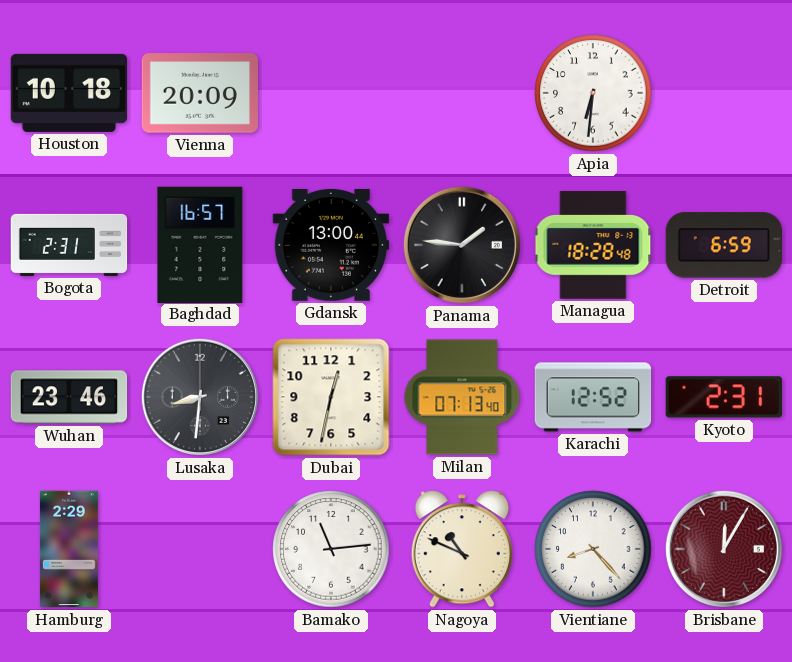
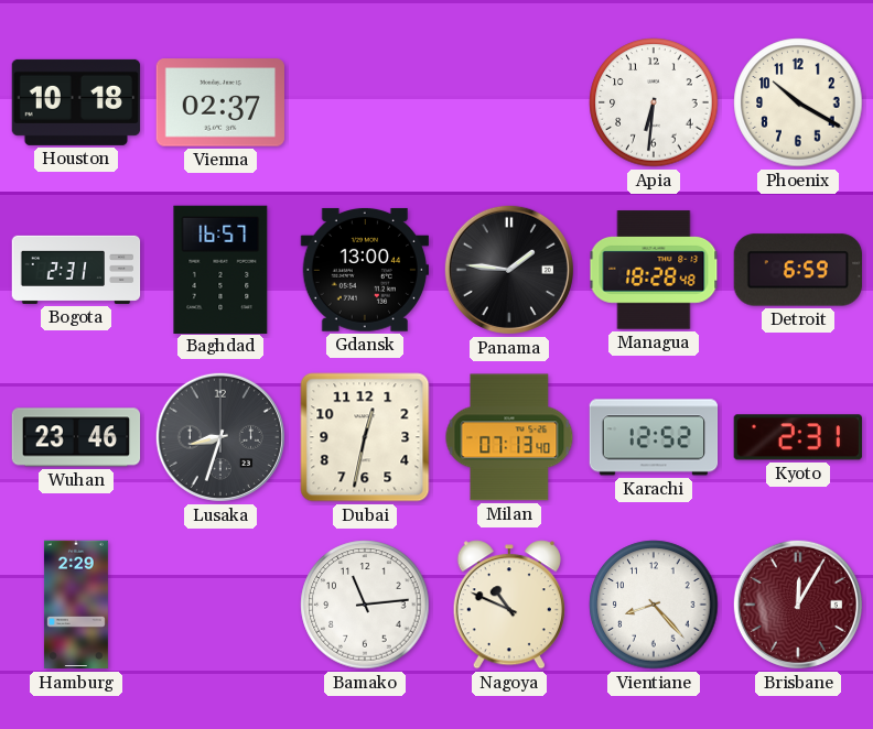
Vienna: 20:09 -> 02:37
Phoenix: none -> 10:20
Lusaka: 8:31 -> 8:33
